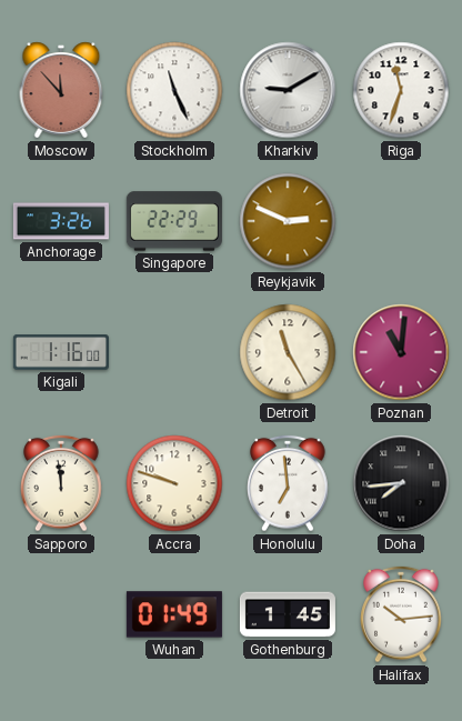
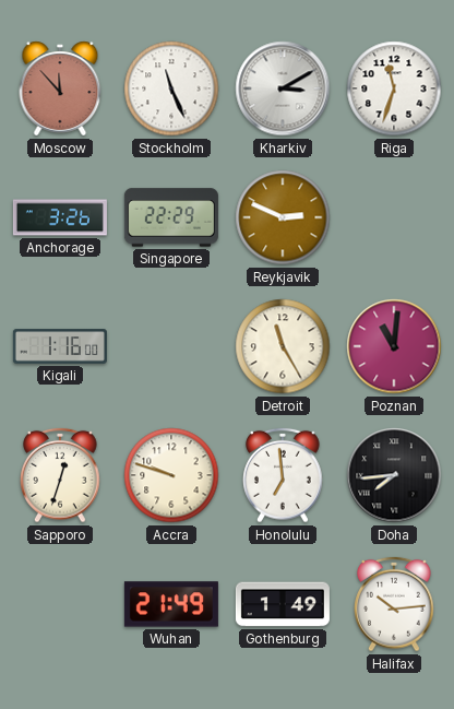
Kharkiv: 9:10 -> 3:10
Sapporo: 11:59 -> 12:33
Wuhan: 01:49 -> 21:49
Gothenburg: 1:45 -> 1:49
